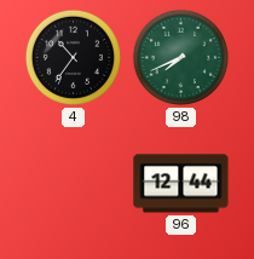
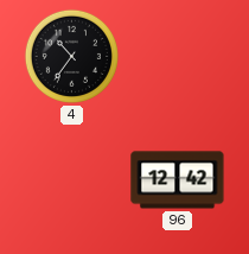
98: 7:41 -> none
96: 12:44 -> 12:42
